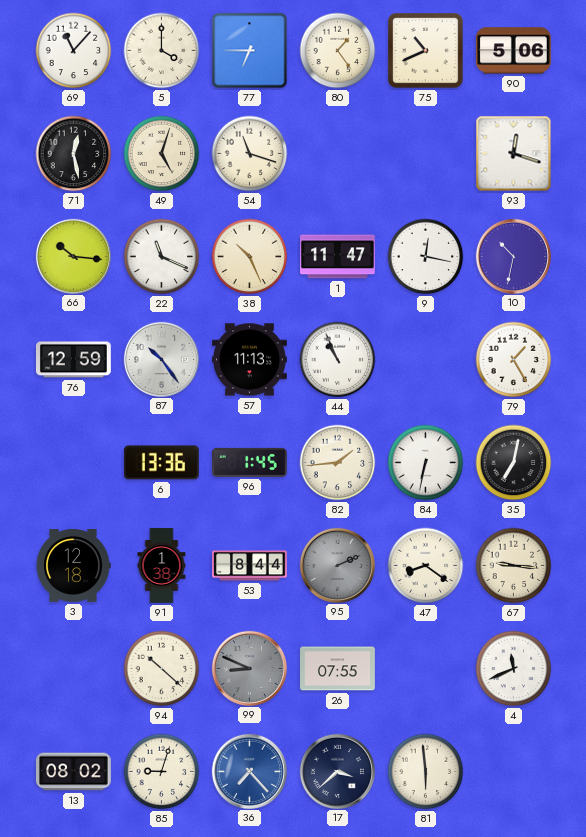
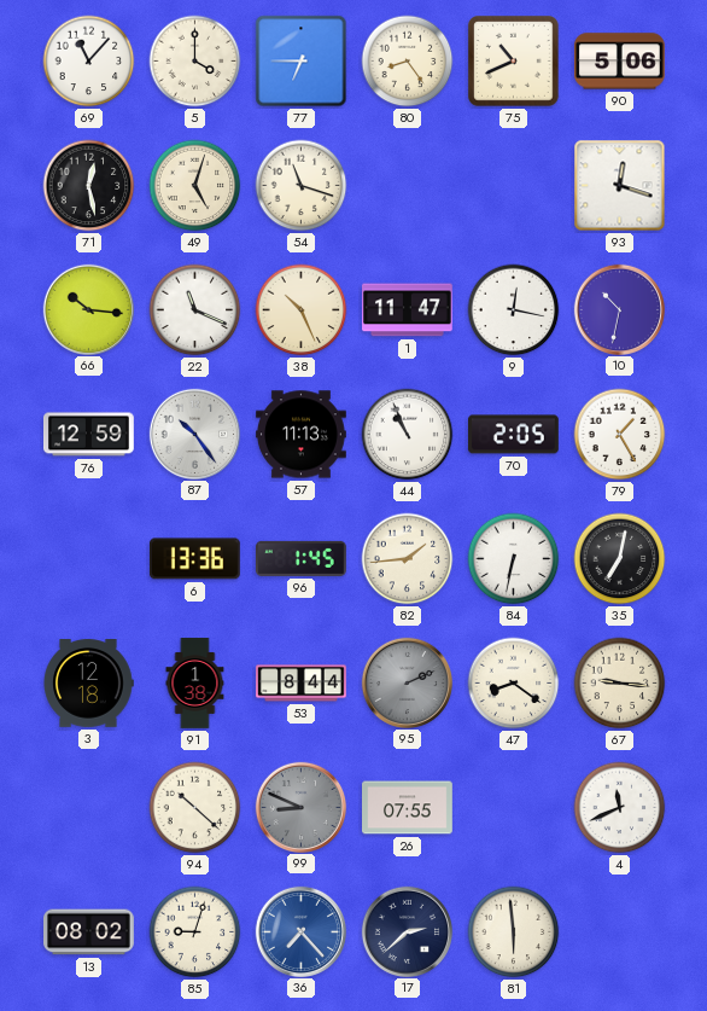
80: 1:24 -> 8:24
70: none -> 2:05
17: 3:38 -> 2:38
